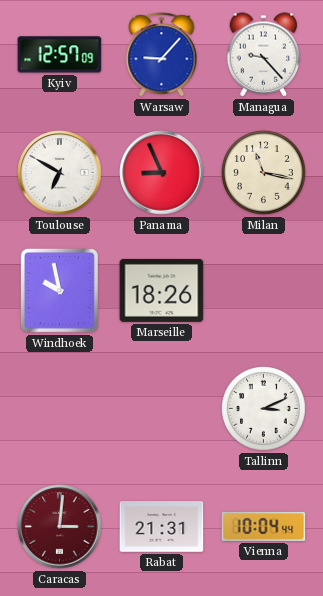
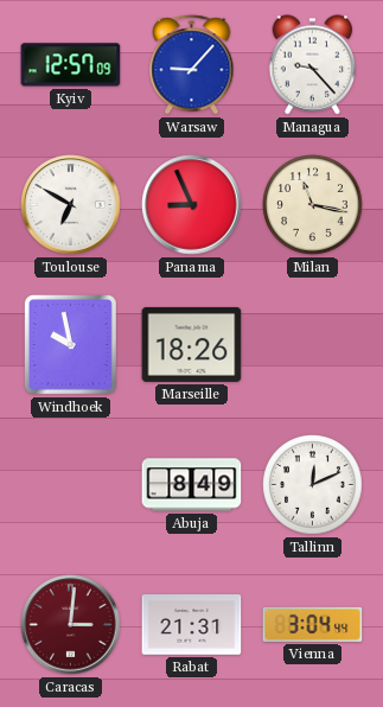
Abuja: none -> 8:49
Tallinn: 3:11 -> 12:11
Vienna: 10:04 -> 3:04
